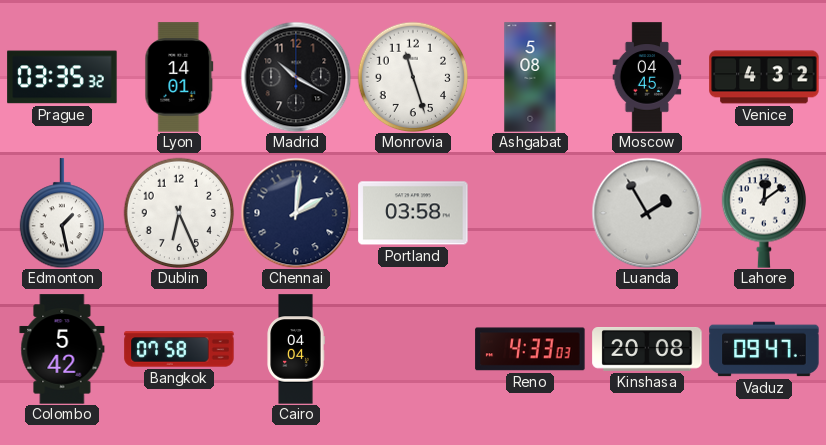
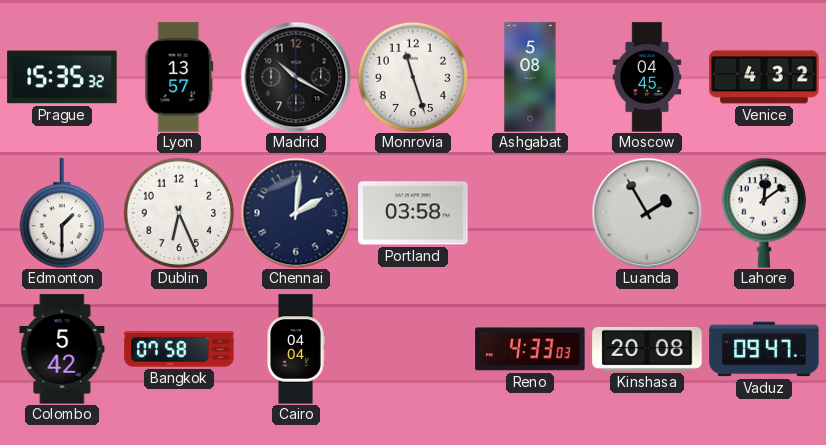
Prague: 03:35 -> 15:35
Lyon: 14:01 -> 13:57
Edmonton: 1:28 -> 1:30
